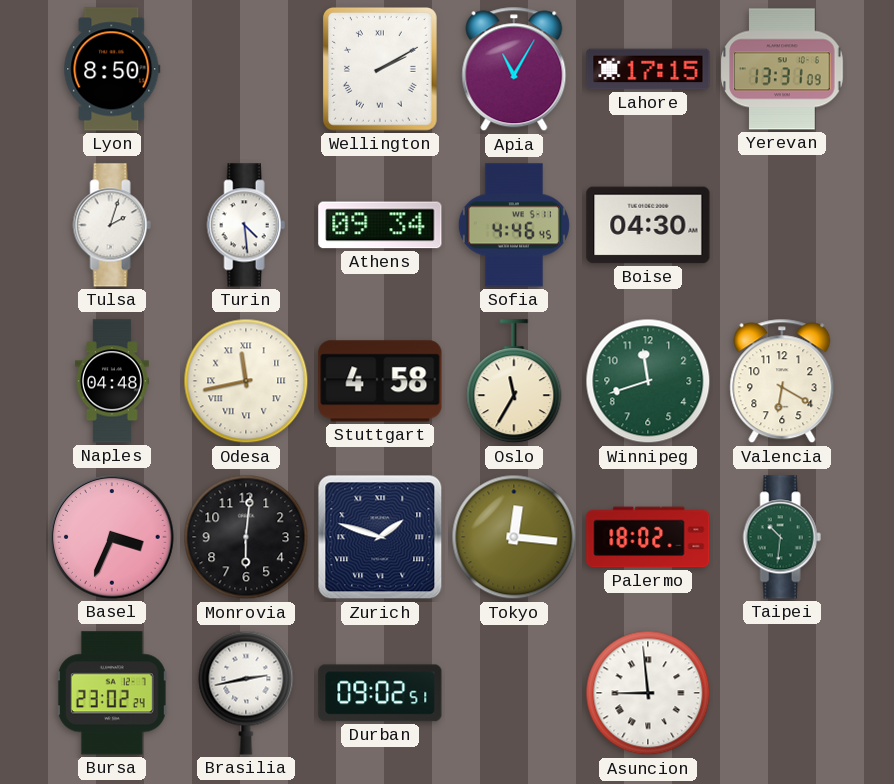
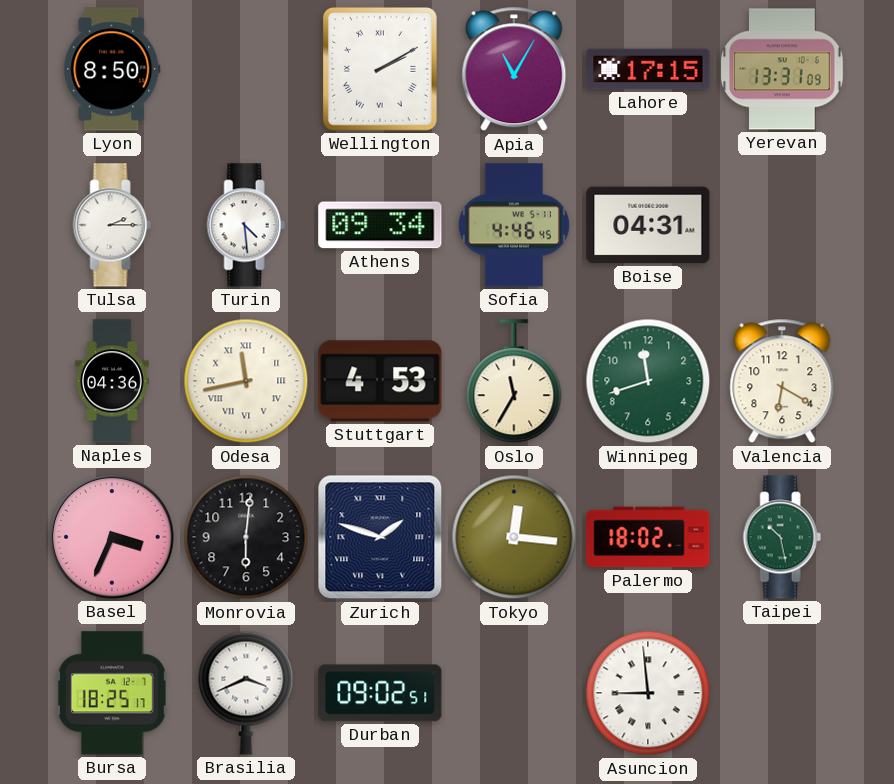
Tulsa: 2:03 -> 2:15
Boise: 04:30 -> 04:31
Naples: 04:48 -> 04:36
Stuttgart: 4:58 -> 4:53
Taipei: 10:31 -> 10:28
Bursa: 23:02 -> 18:25
Brasilia: 2:43 -> 3:41
